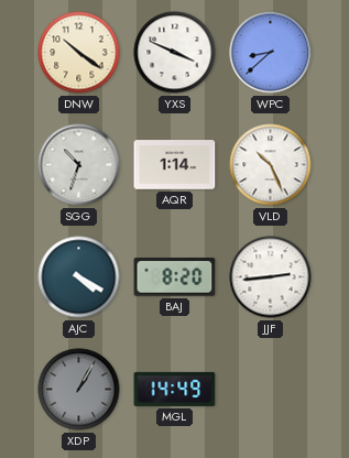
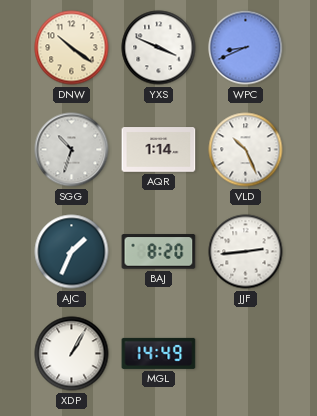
WPC: 8:38 -> 8:41
AJC: 4:20 -> 1:34
XDP dial: grey -> white
